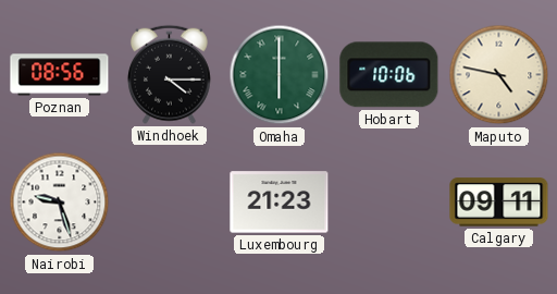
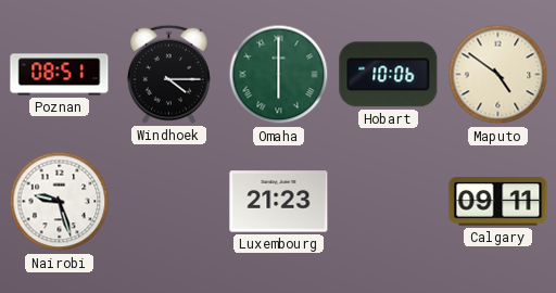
Poznan: 08:56 -> 08:51
Maputo: 4:47 -> 4:51
